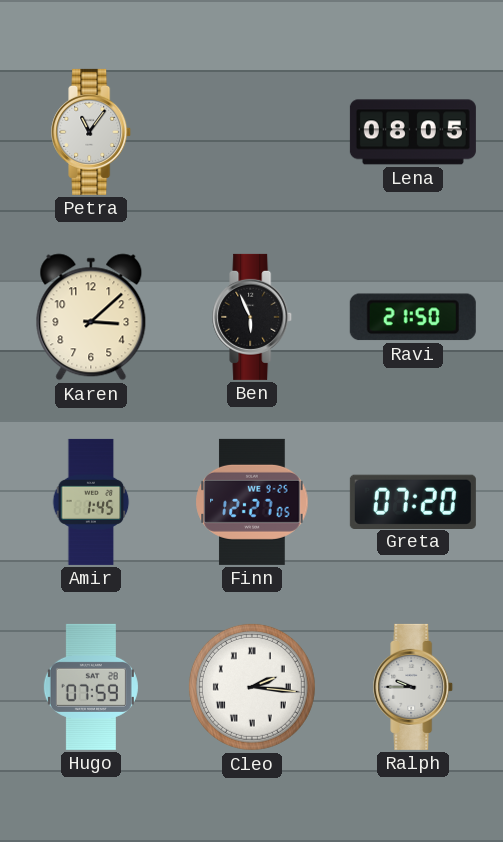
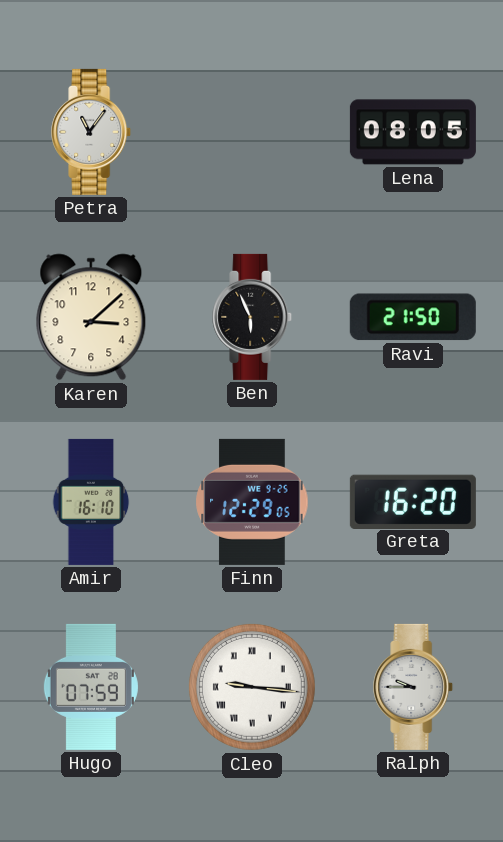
Amir: 1:45 -> 16:10
Finn: 12:27 -> 12:29
Greta: 07:20 -> 16:20
Cleo: 2:16 -> 9:16
